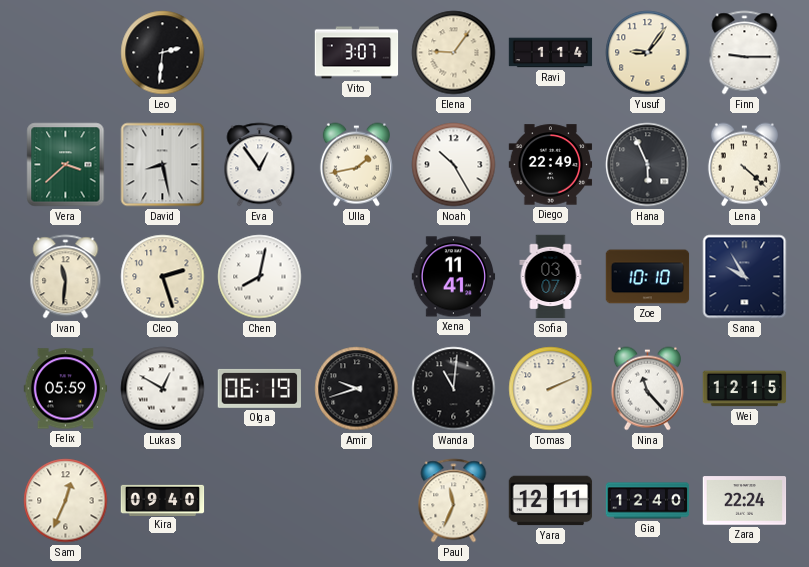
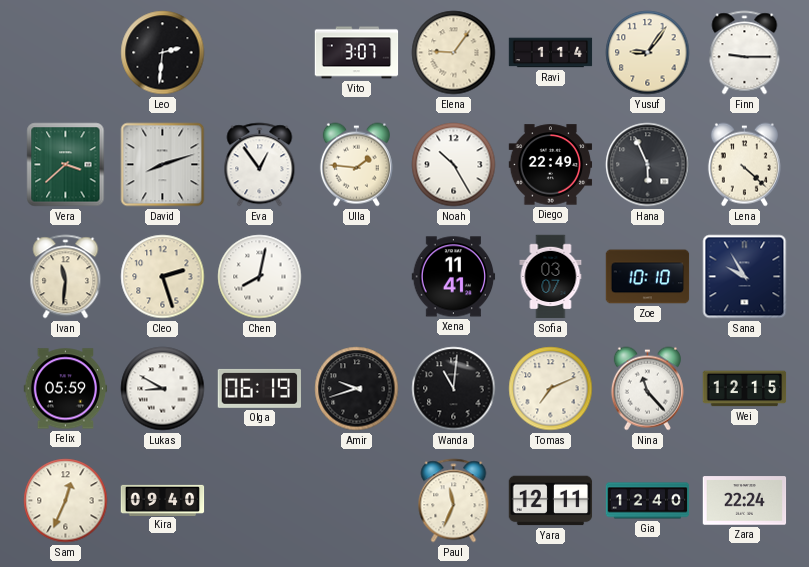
David: 8:28 -> 8:12
Ulla: 1:43 -> 1:46
Lukas: 12:50 -> 8:50
Tomas: 2:11 -> 7:11
